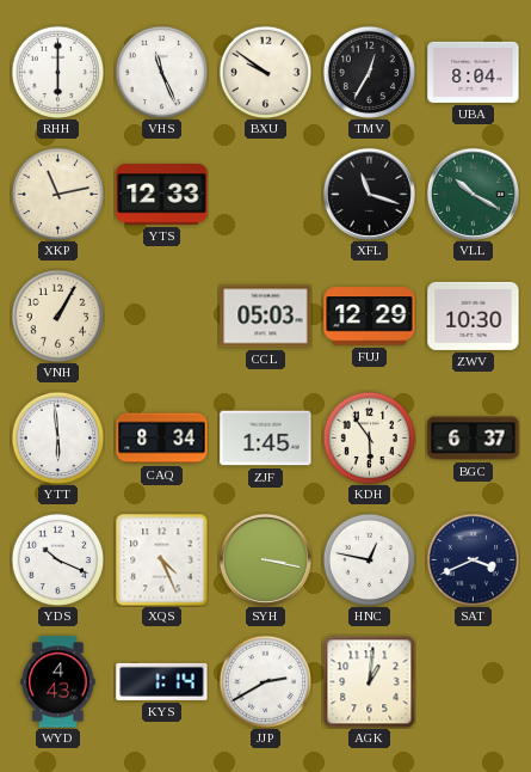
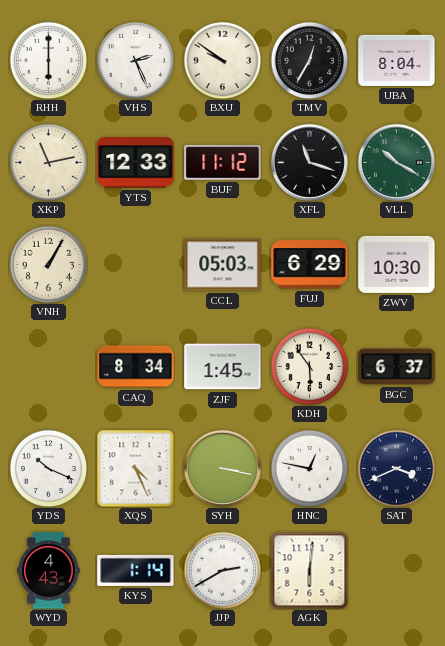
VHS: 11:26 -> 2:26
BUF: none -> 11:12
FUJ: 12:29 -> 6:29
YTT: 5:59 -> none
AGK: 1:01 -> 6:01
